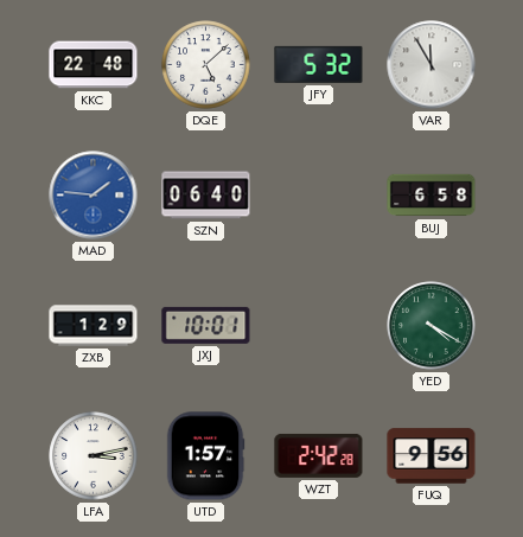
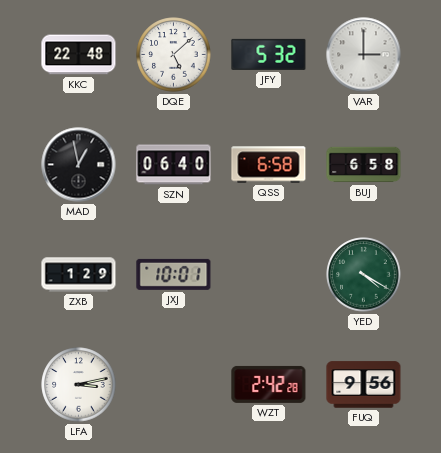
VAR: 11:55 -> 3:00
MAD: 1:46 -> 12:58
MAD dial: blue -> black
QSS: none -> 6:58
UTD: 1:57 -> none
